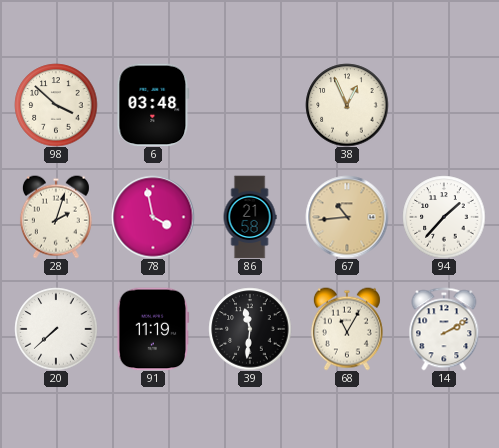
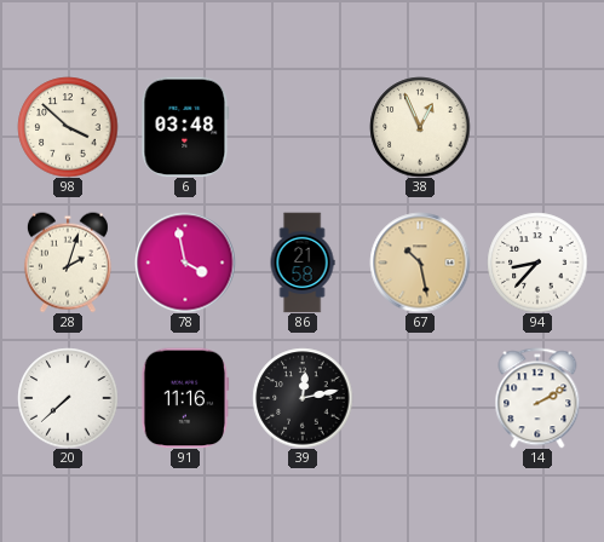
67: 10:44 -> 10:28
94: 1:37 -> 8:37
91: 11:19 -> 11:16
39: 11:31 -> 12:13
68: 11:05 -> none
